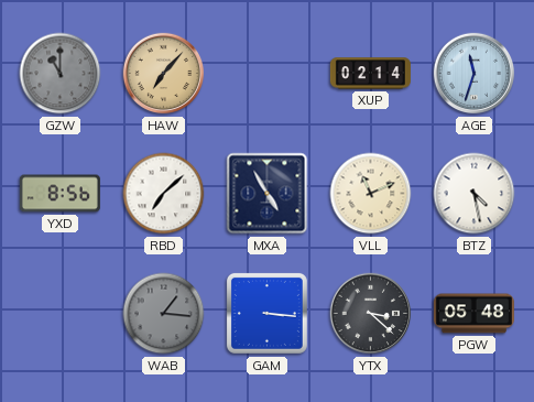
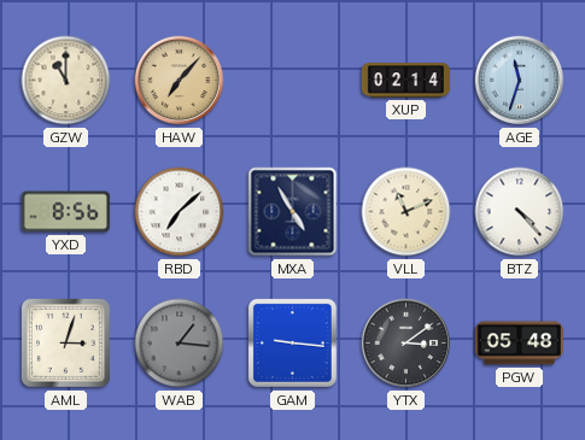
GZW dial: grey -> cream
BTZ: 4:28 -> 4:23
AML: none -> 3:03
GAM: 3:16 -> 9:16
YTX: 3:22 -> 3:09
